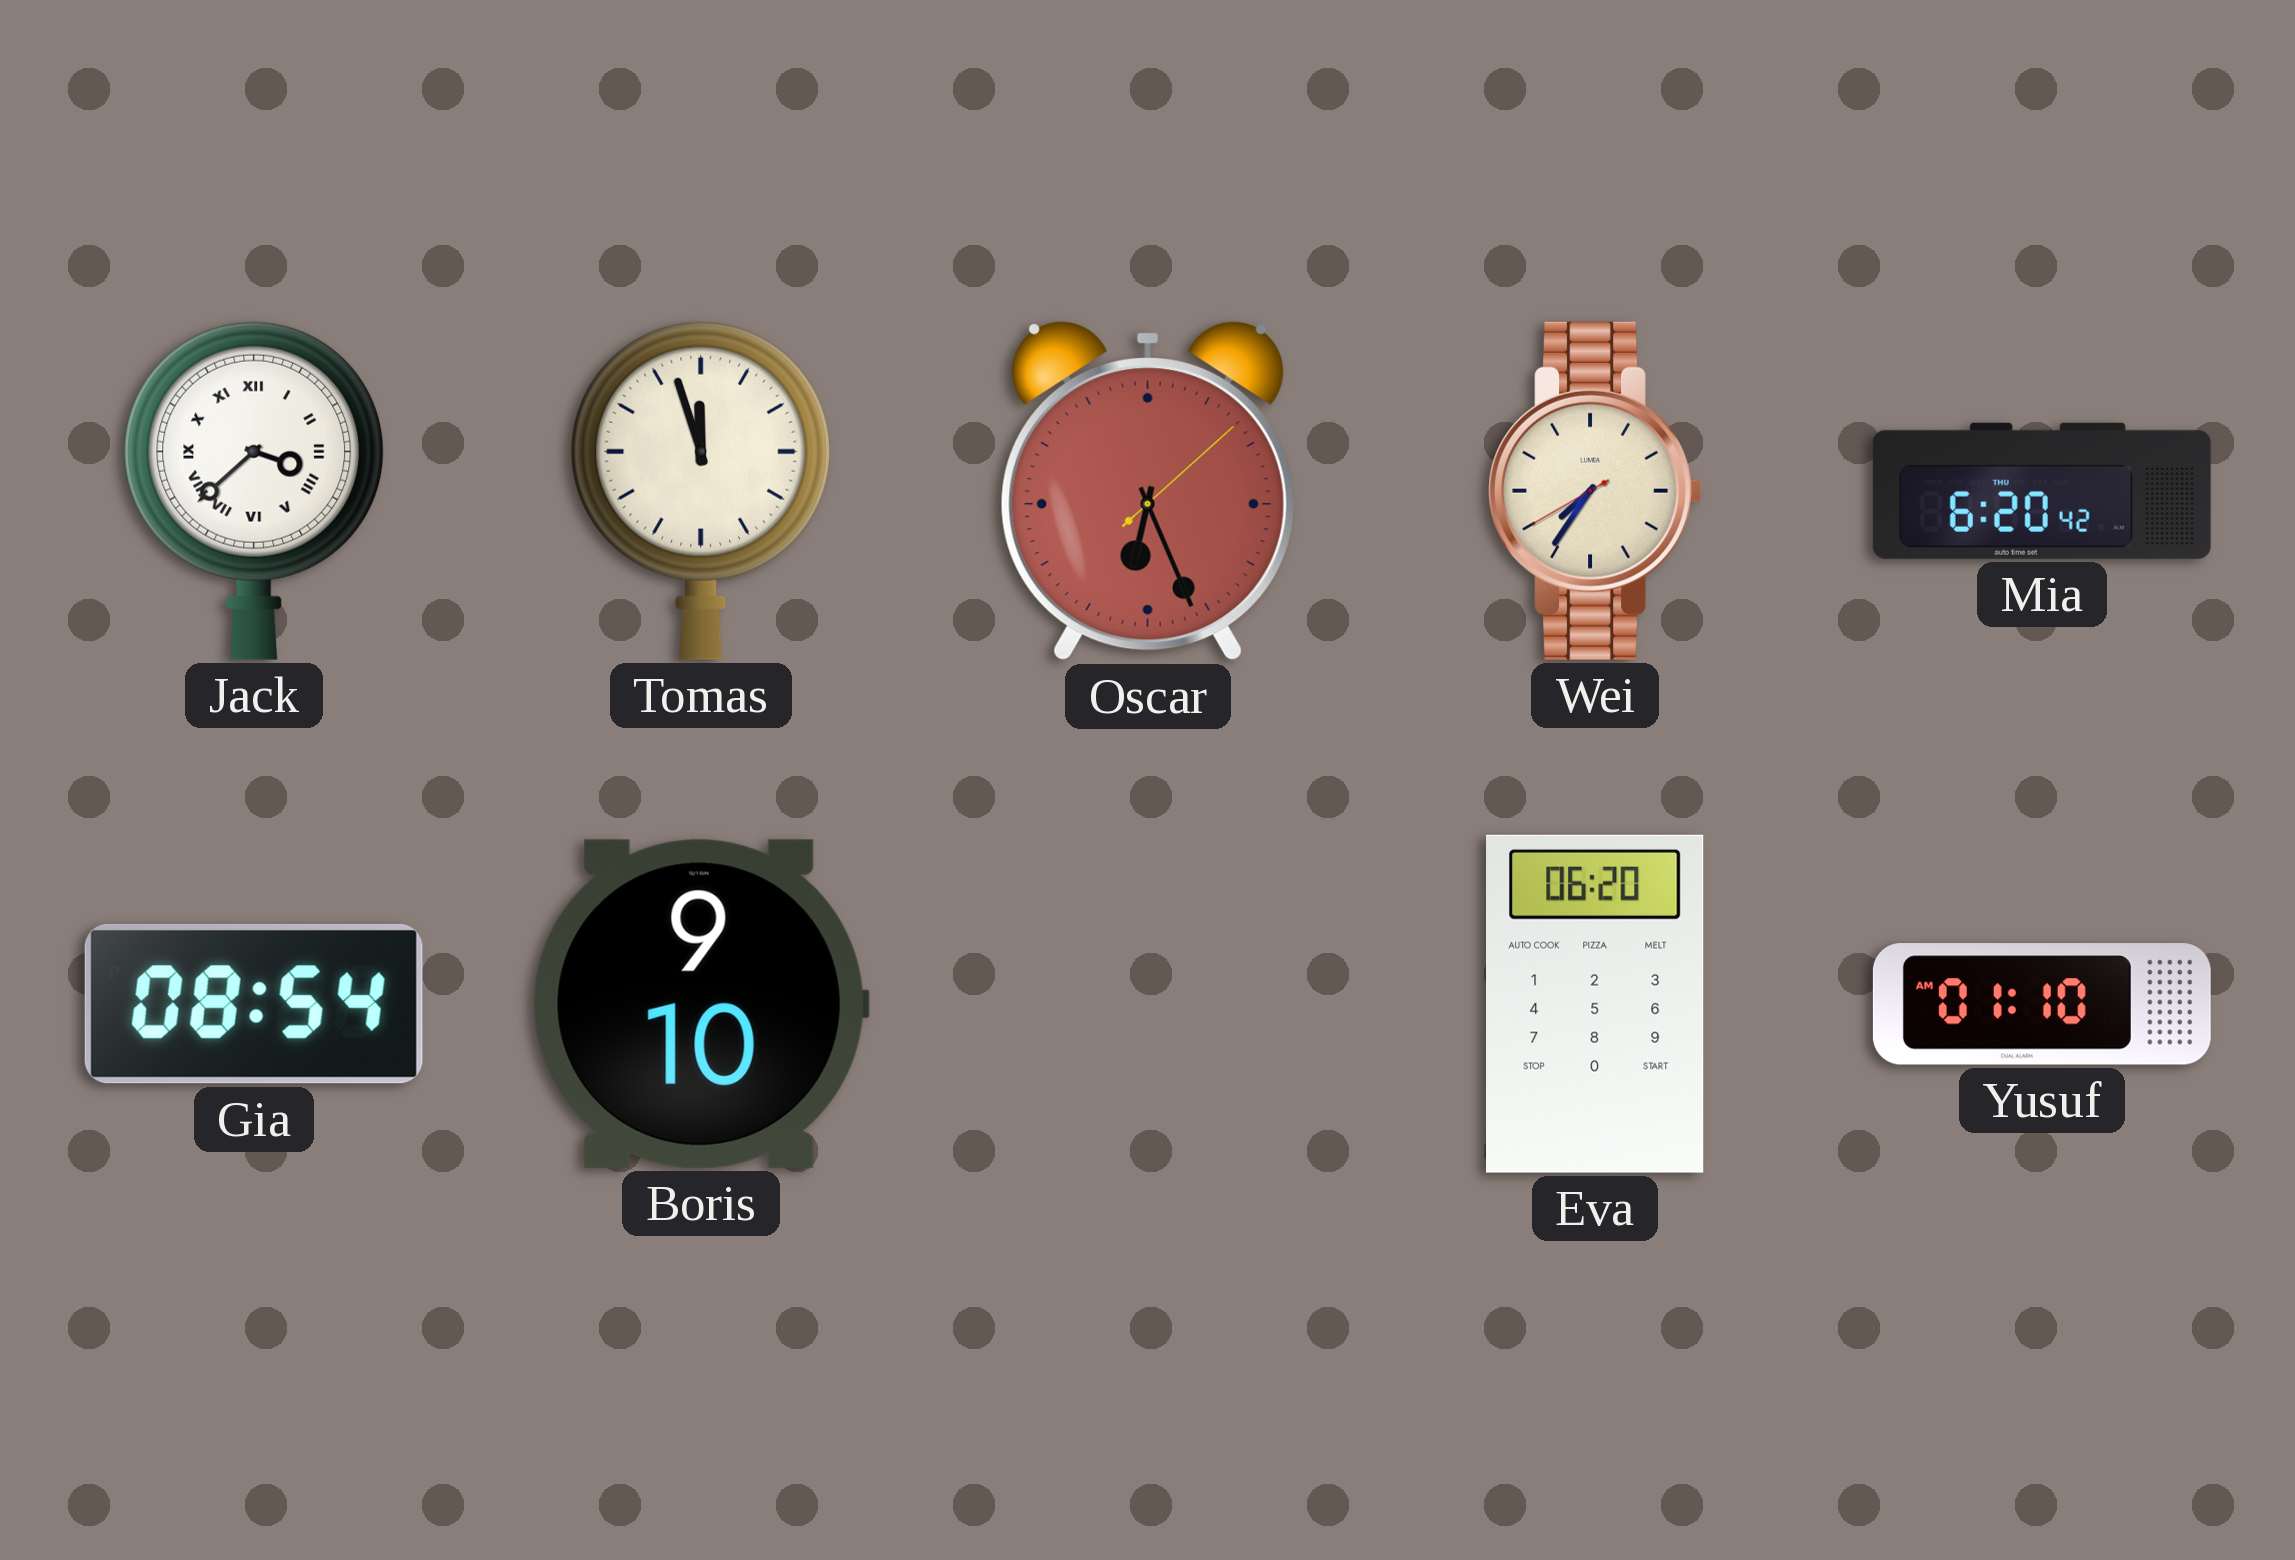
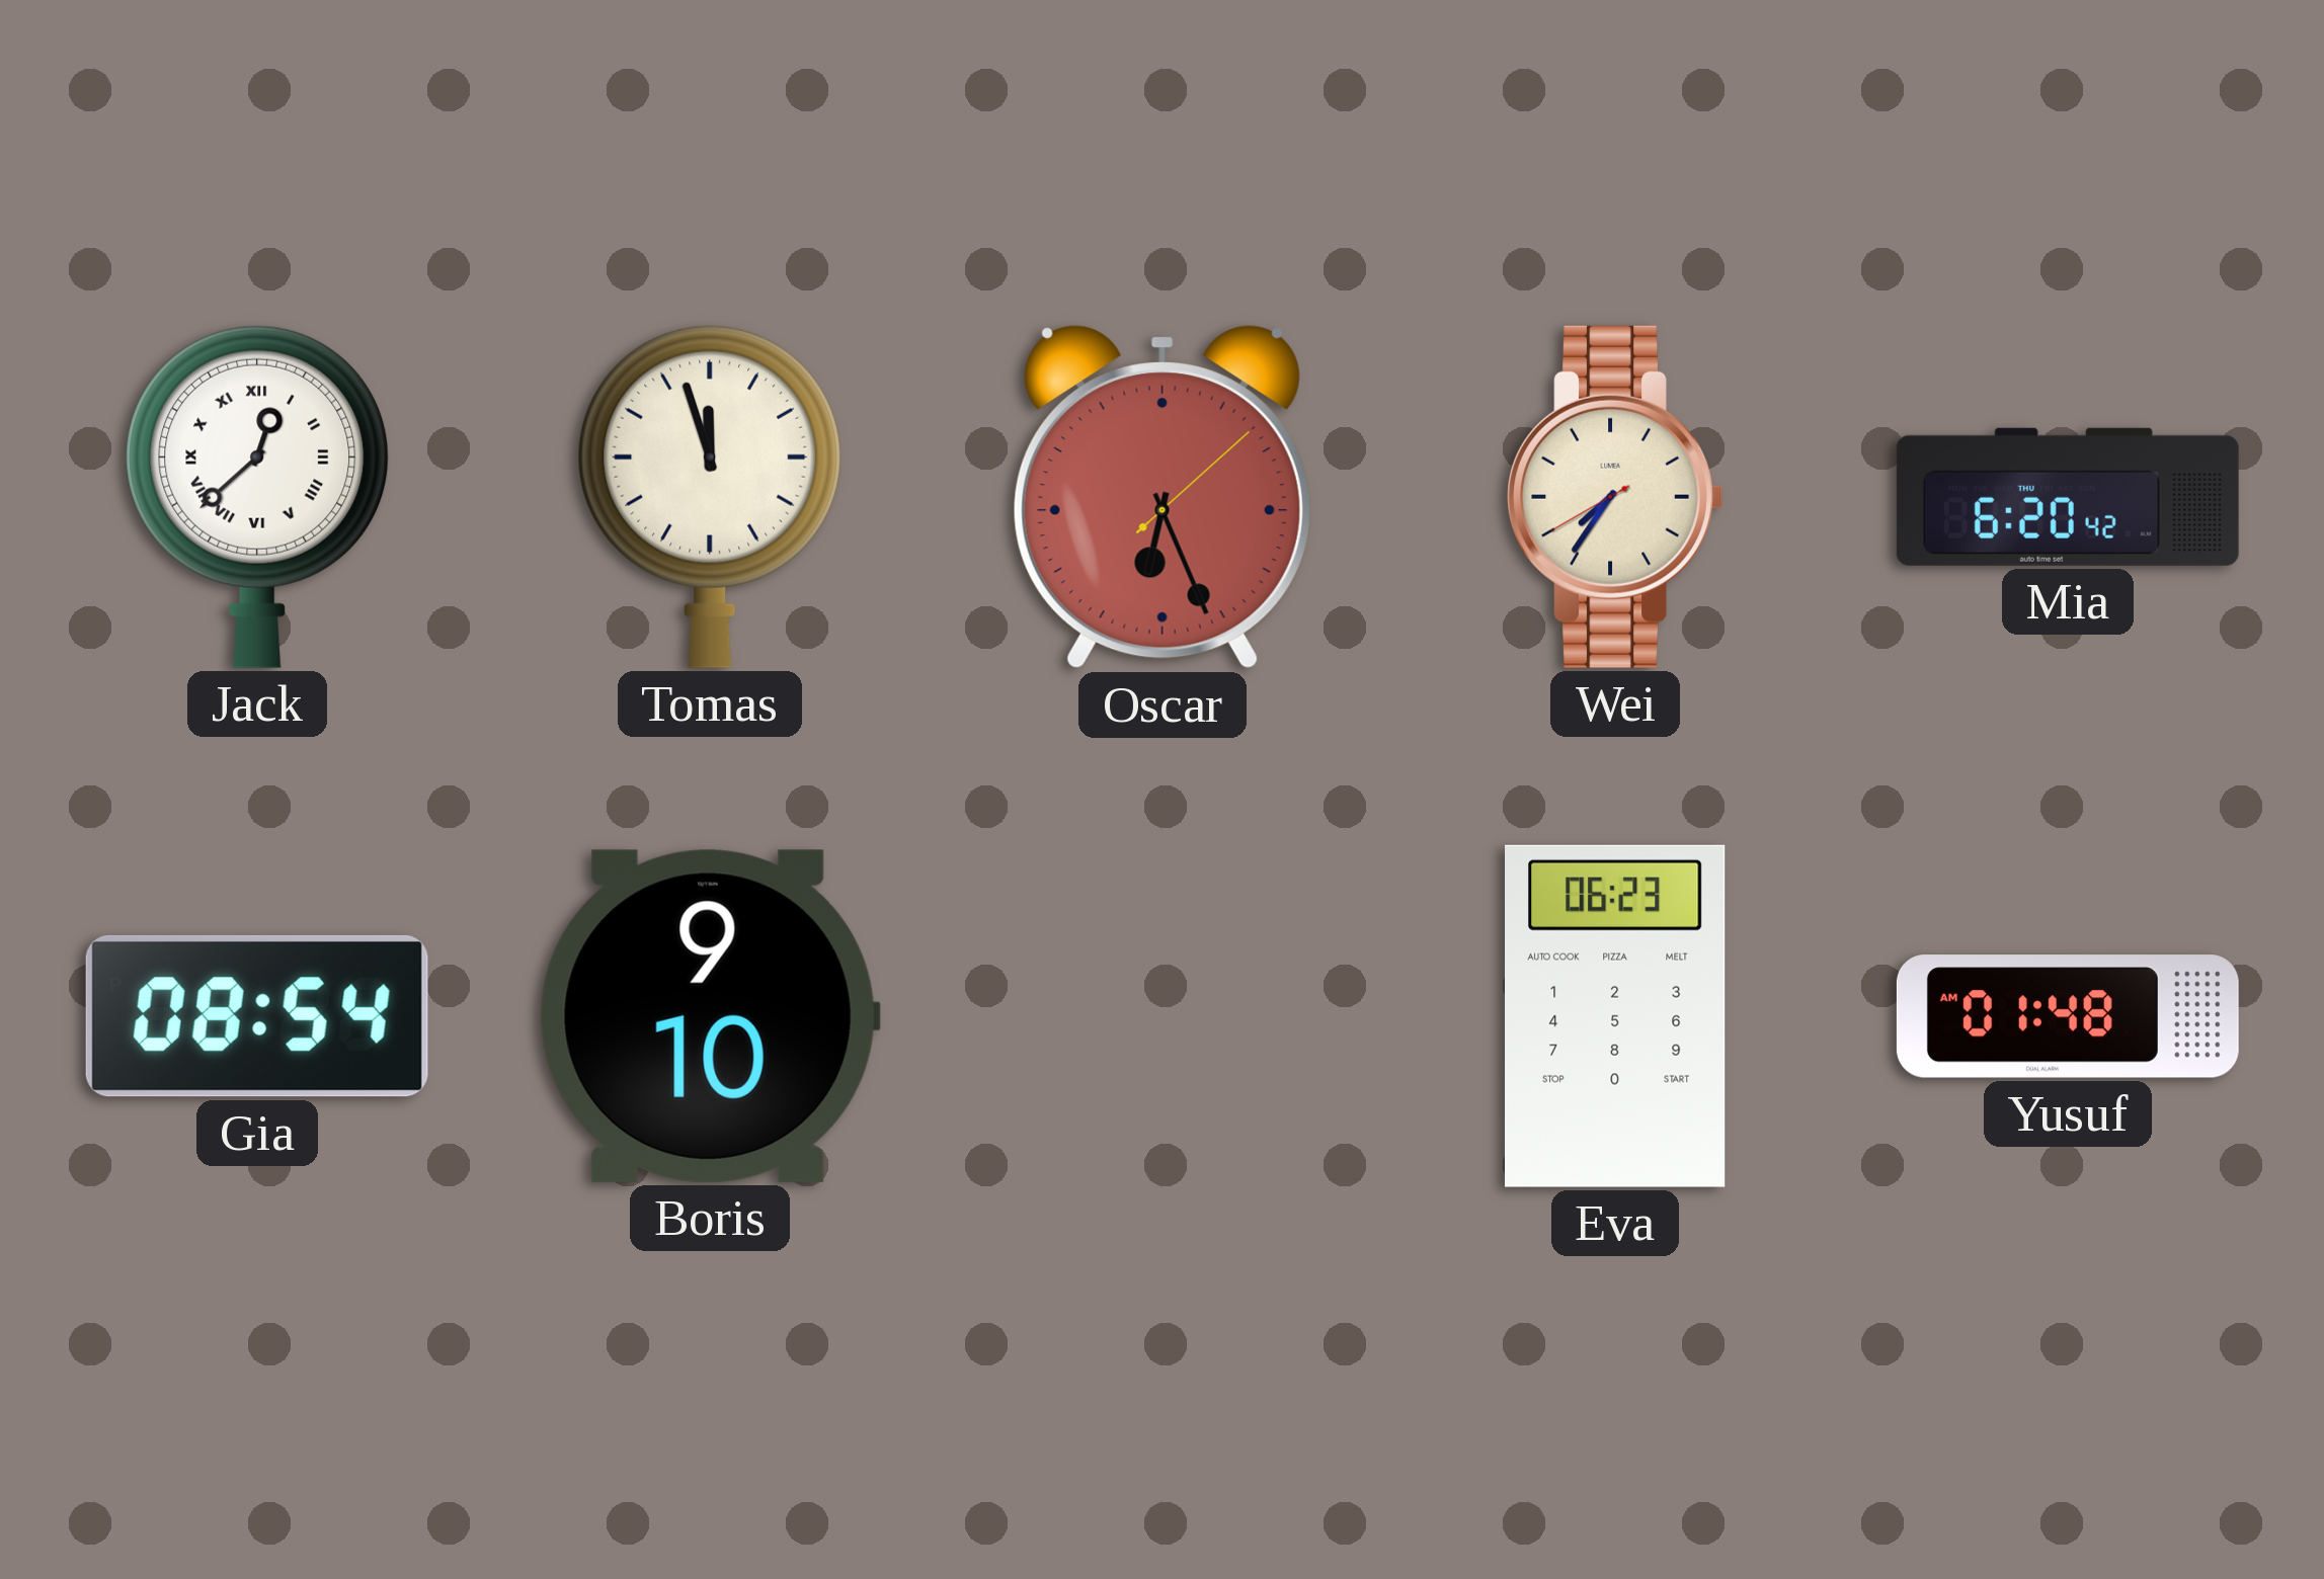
Jack: 3:38 -> 12:38
Eva: 06:20 -> 06:23
Yusuf: 01:10 -> 01:48
